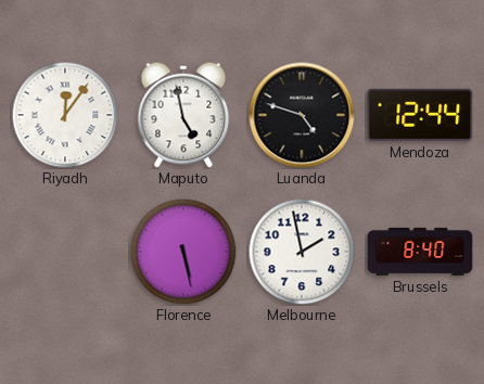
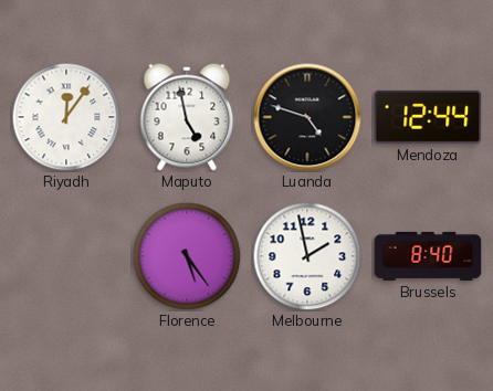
Florence: 5:28 -> 5:24
